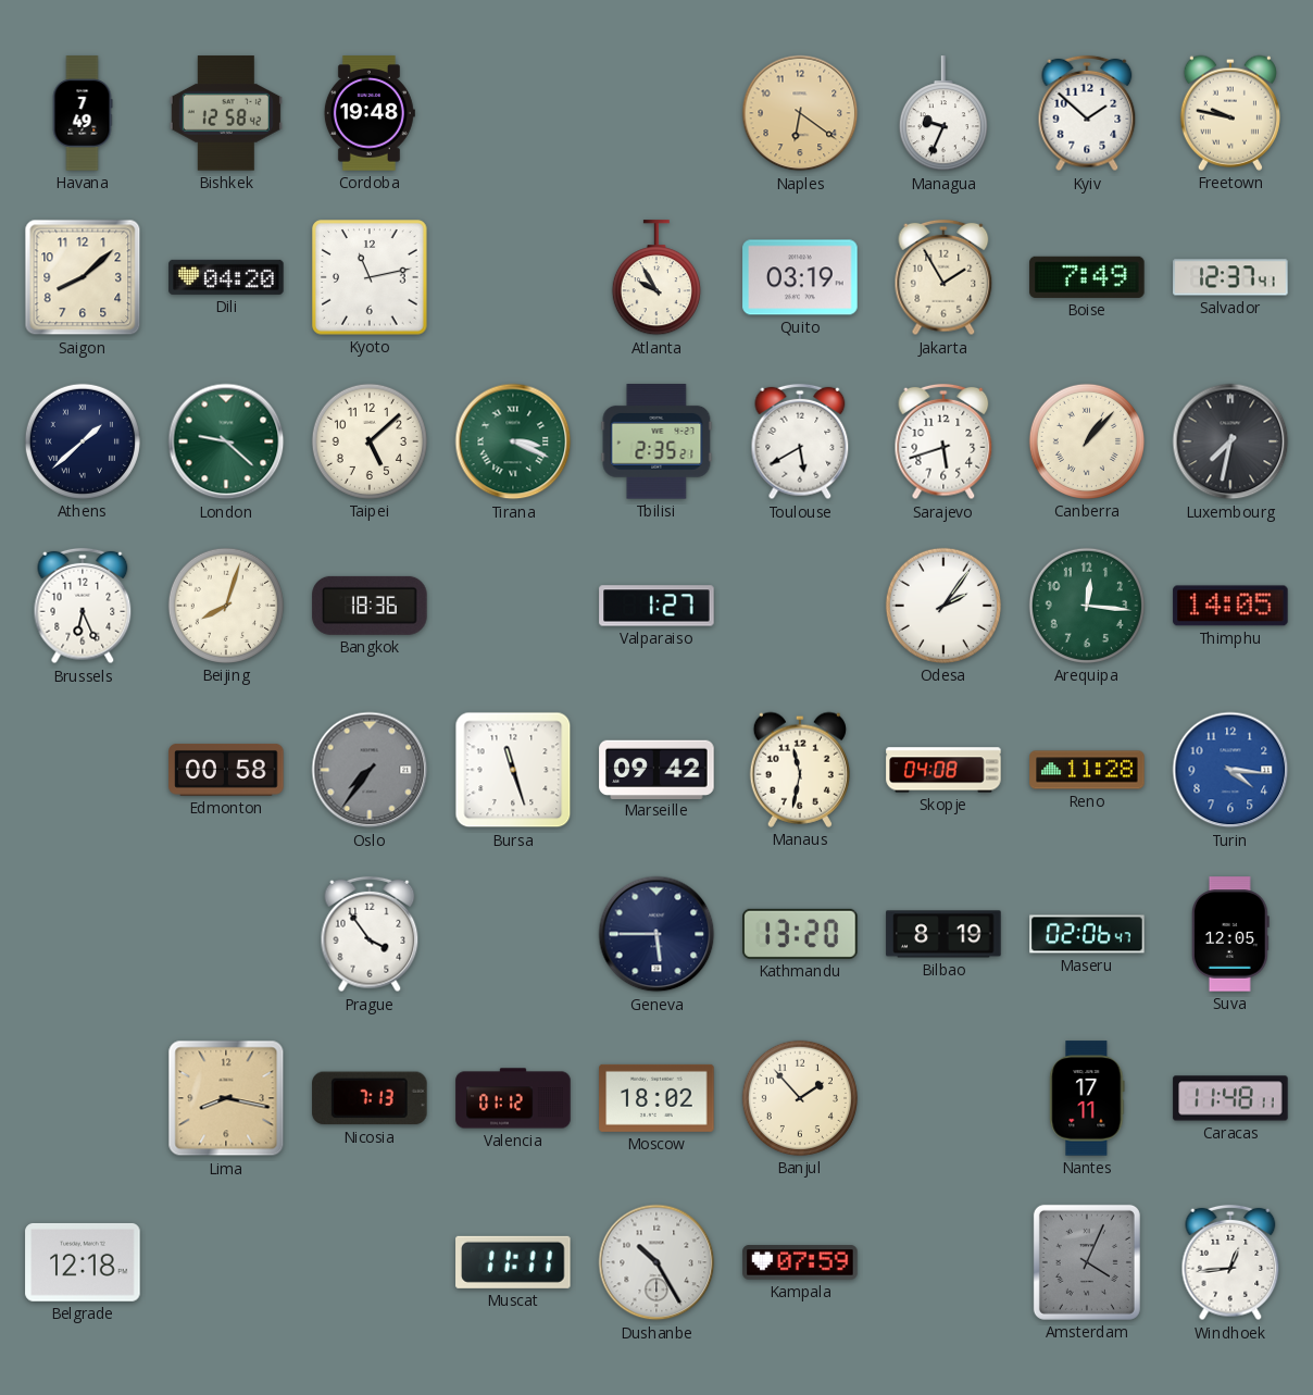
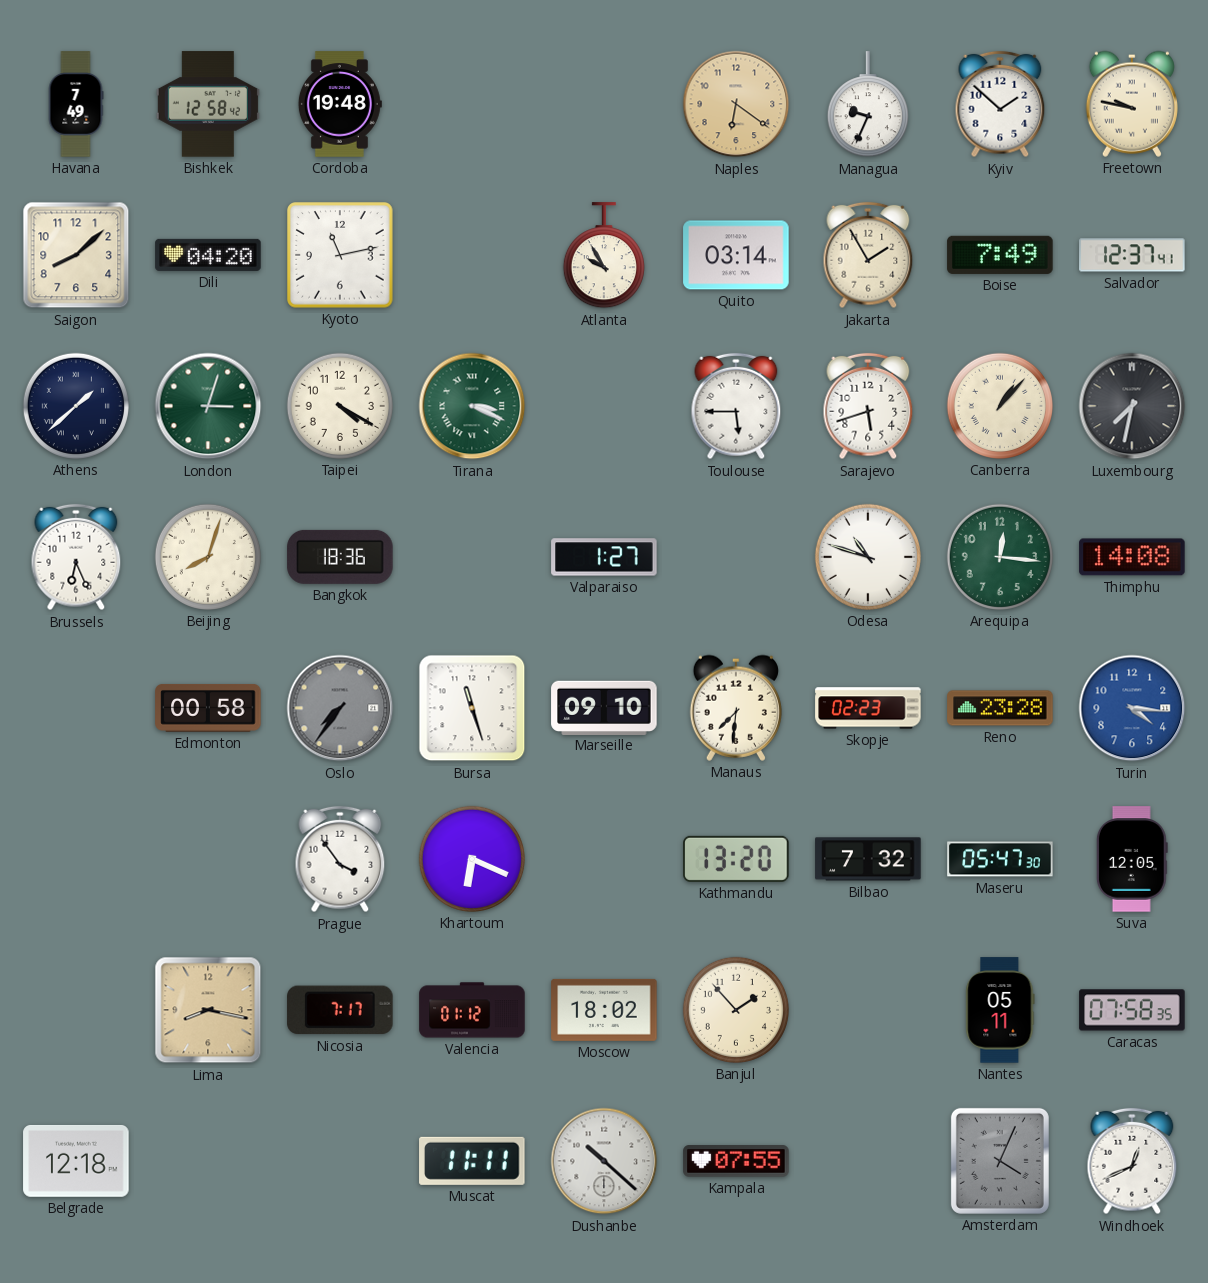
Quito: 03:19 -> 03:14
London: 9:22 -> 3:03
Taipei: 5:08 -> 4:20
Tbilisi: 2:35 -> none
Toulouse: 5:40 -> 5:45
Odesa: 2:06 -> 10:48
Thimphu: 14:05 -> 14:08
Marseille: 09:42 -> 09:10
Manaus: 11:32 -> 7:31
Skopje: 04:08 -> 02:23
Reno: 11:28 -> 23:28
Khartoum: none -> 6:19
Geneva: 5:45 -> none
Bilbao: 8:19 -> 7:32
Maseru: 02:06 -> 05:47
Nicosia: 7:13 -> 7:17
Nantes: 17:11 -> 05:11
Caracas: 11:48 -> 07:58
Dushanbe: 10:25 -> 10:22
Kampala: 07:59 -> 07:55
Windhoek: 12:44 -> 12:41
